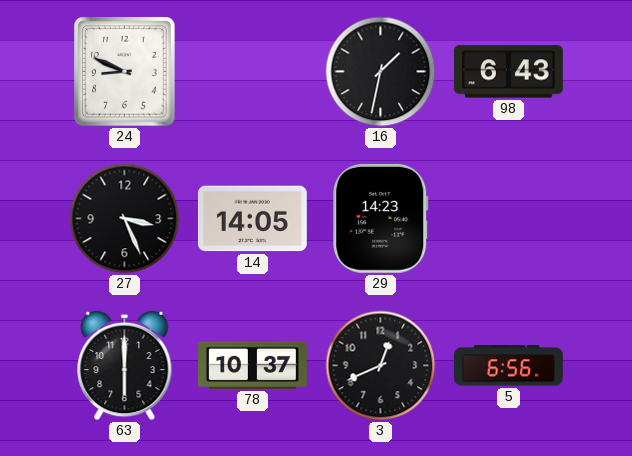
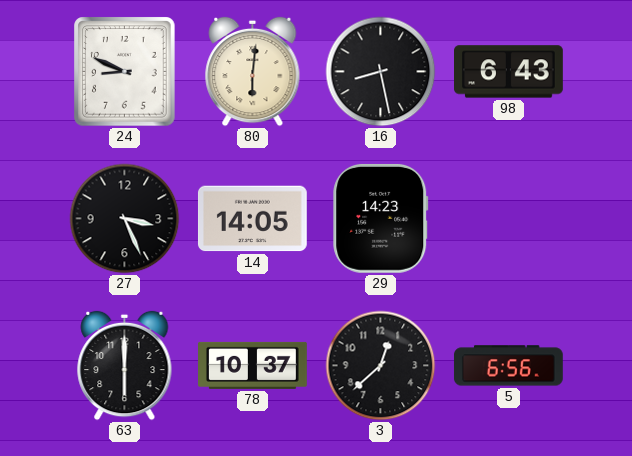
80: none -> 6:01
16: 1:32 -> 8:28
3: 12:41 -> 12:38
